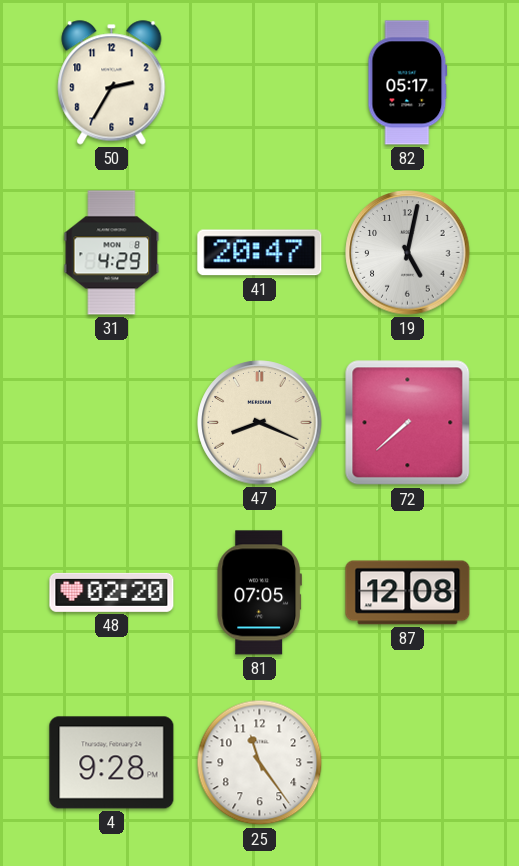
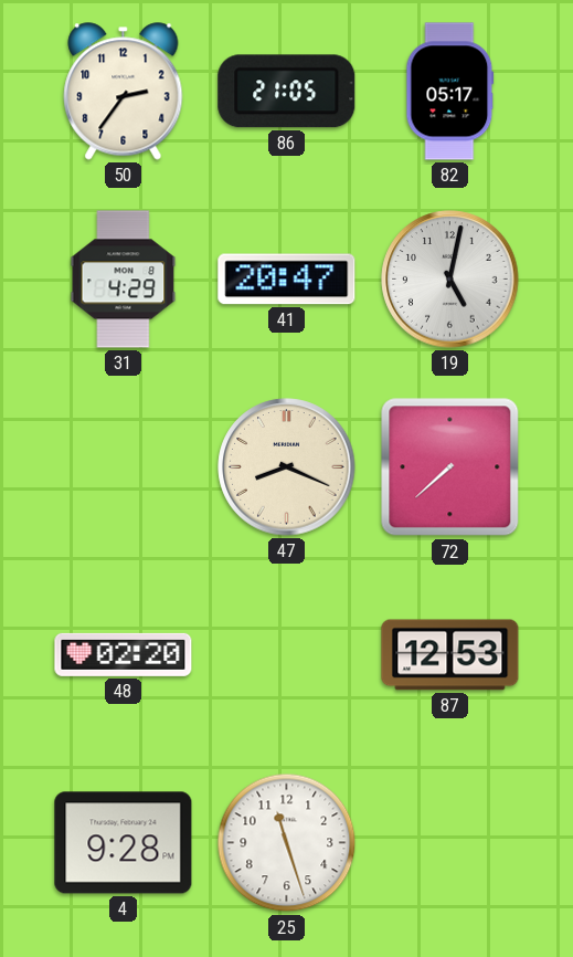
50: 2:35 -> 2:36
86: none -> 21:05
81: 07:05 -> none
87: 12:08 -> 12:53
25: 11:24 -> 11:27
